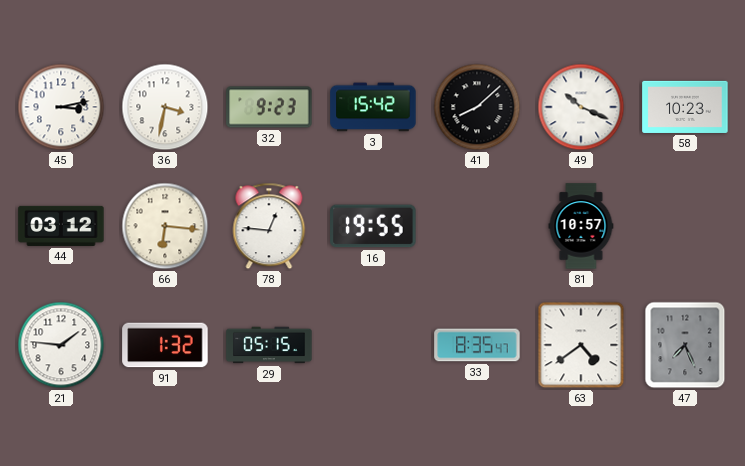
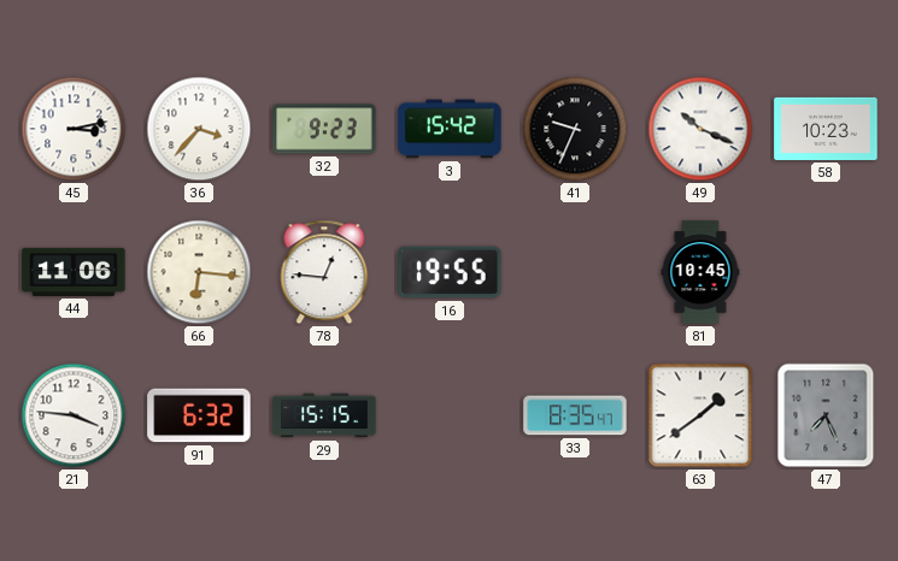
36: 3:32 -> 3:37
41: 8:08 -> 9:34
44: 03:12 -> 11:06
81: 10:57 -> 10:45
21: 1:46 -> 3:46
91: 1:32 -> 6:32
29: 05:15 -> 15:15
63: 4:39 -> 1:39
